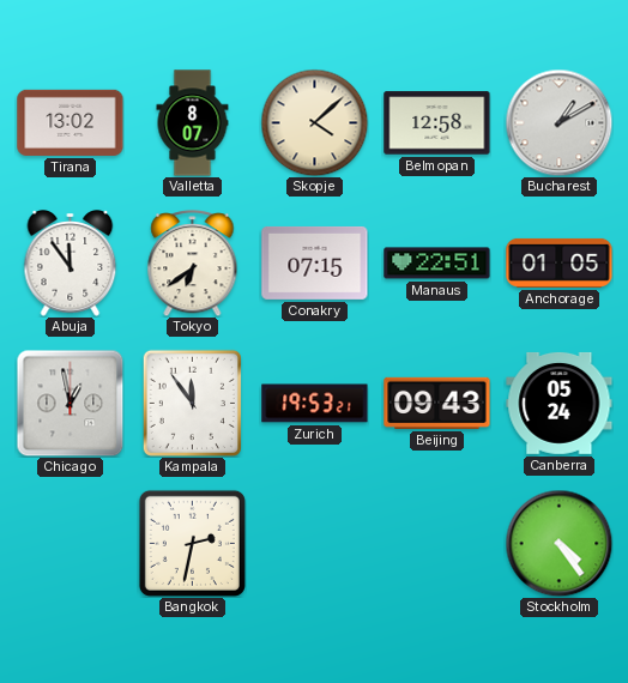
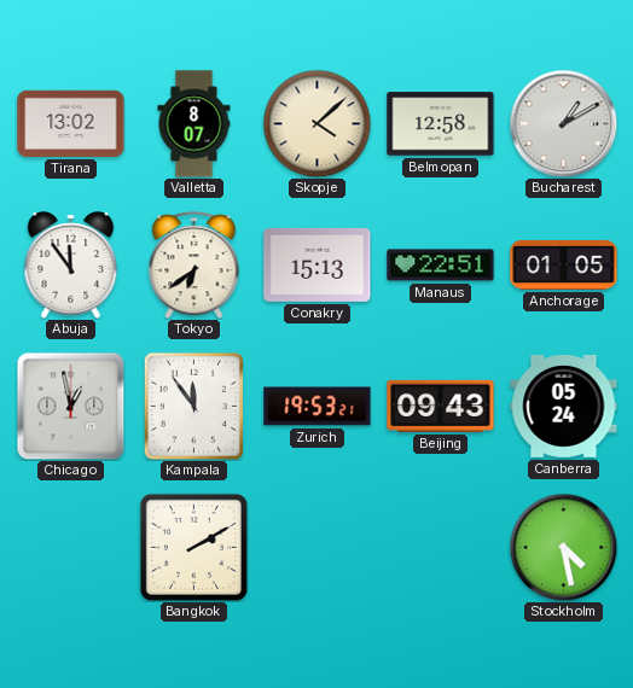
Conakry: 07:15 -> 15:13
Bangkok: 2:32 -> 2:10
Stockholm: 4:24 -> 4:28
